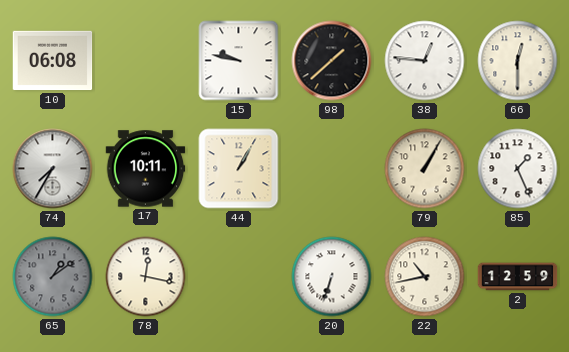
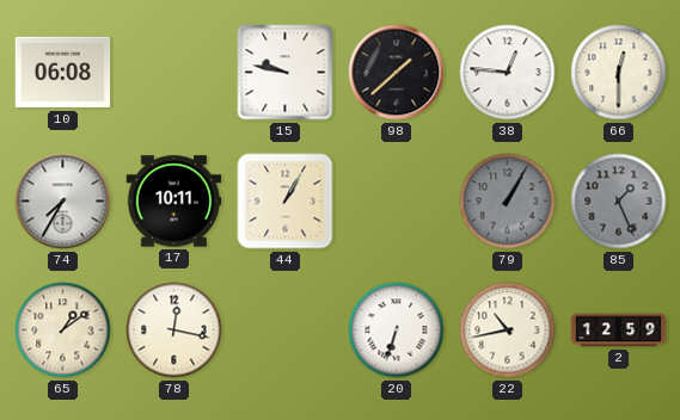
79 dial: cream -> grey
85 dial: white -> grey
65 dial: grey -> cream
